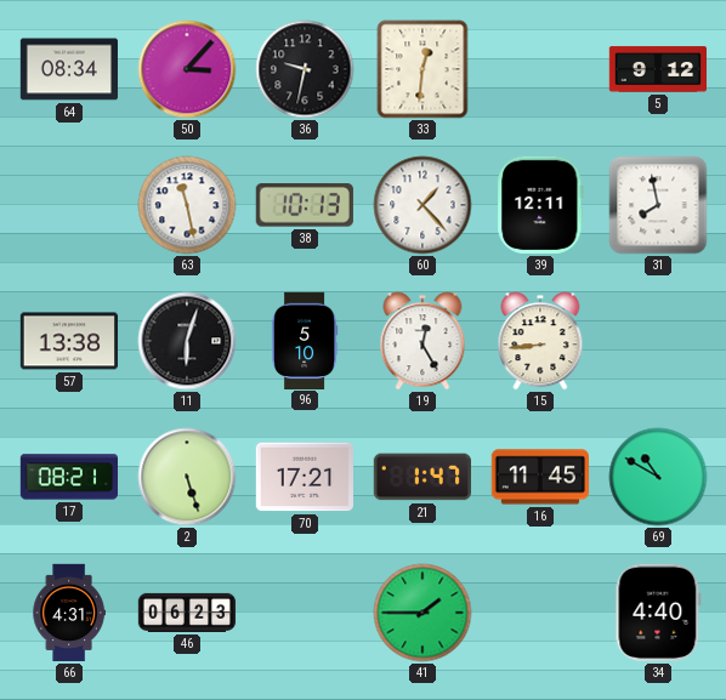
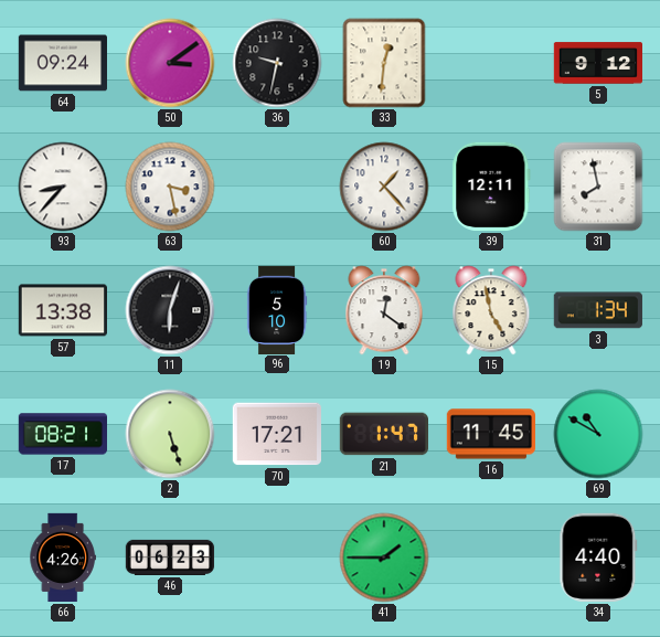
64: 08:34 -> 09:24
50: 3:07 -> 3:09
93: none -> 8:37
63: 11:28 -> 3:28
38: 10:13 -> none
19: 12:25 -> 12:21
15: 8:44 -> 4:58
3: none -> 1:34
66: 4:31 -> 4:26
